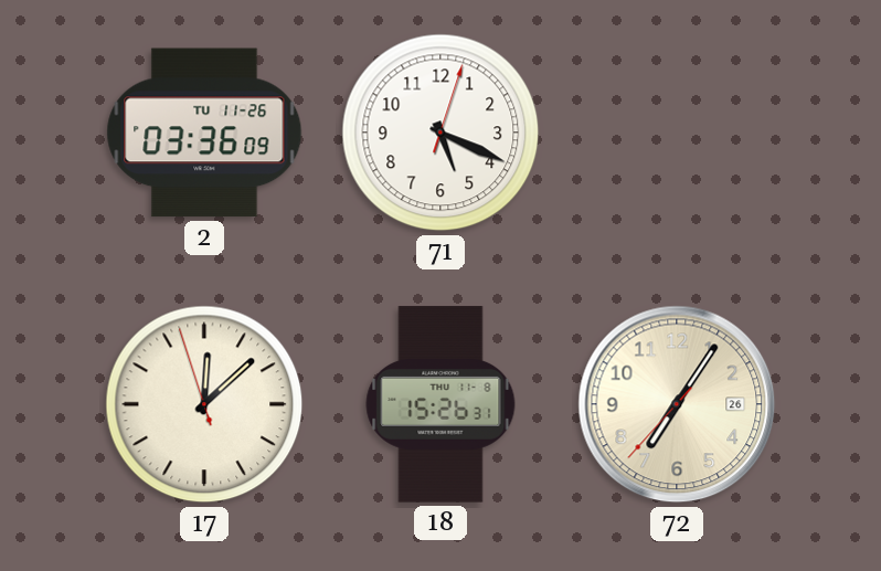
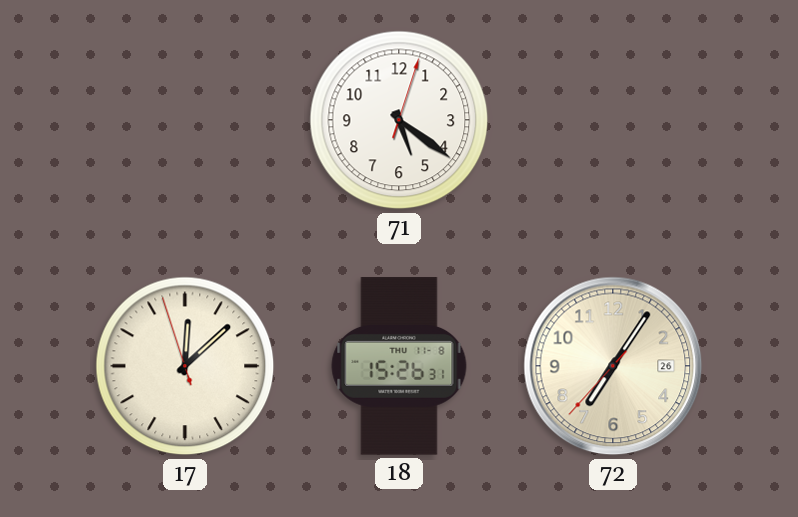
2: 03:36 -> none
71: 5:19 -> 5:21
